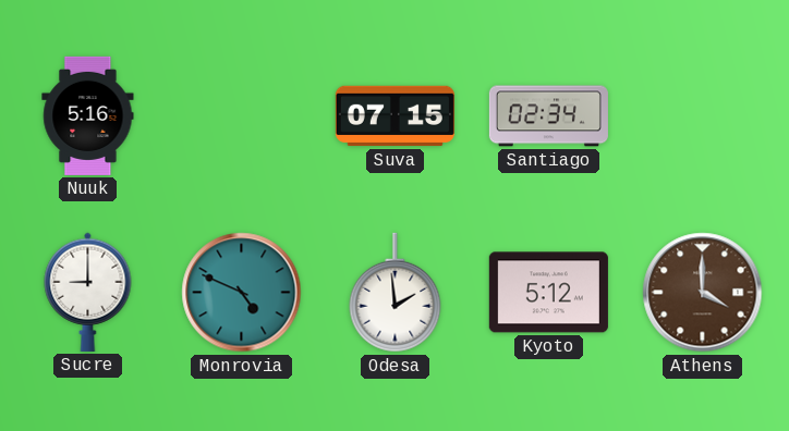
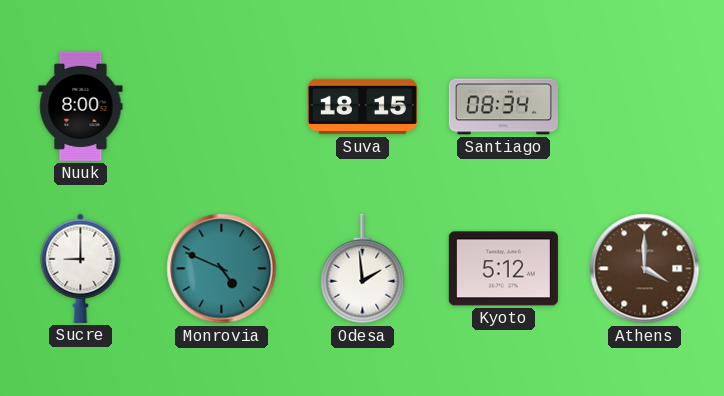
Nuuk: 5:16 -> 8:00
Suva: 07:15 -> 18:15
Santiago: 02:34 -> 08:34
